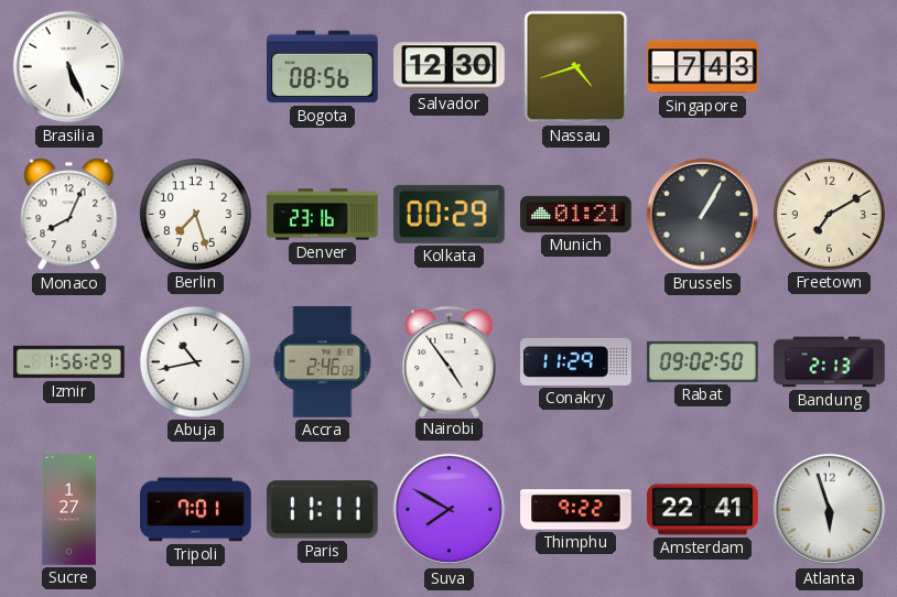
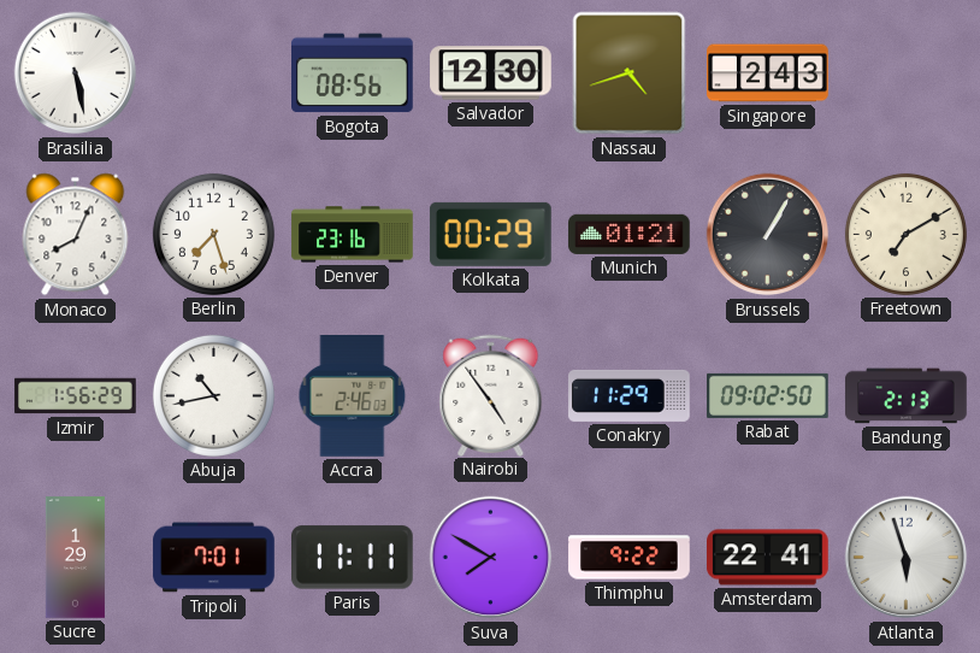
Brasilia: 5:26 -> 5:28
Singapore: 7:43 -> 2:43
Sucre: 1:27 -> 1:29
